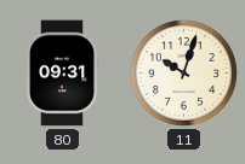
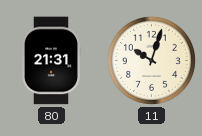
80: 09:31 -> 21:31
